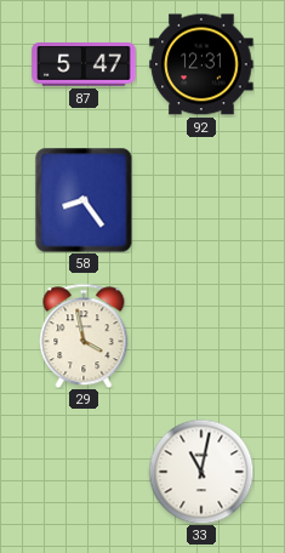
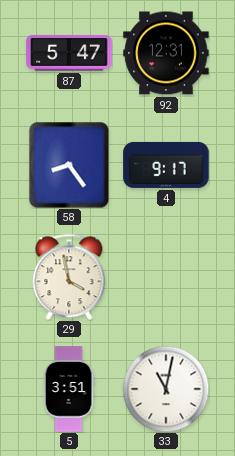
4: none -> 9:17
5: none -> 3:51
